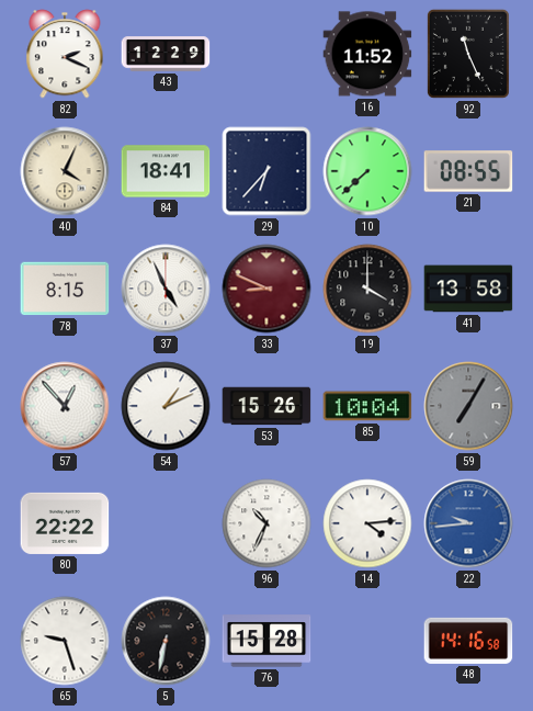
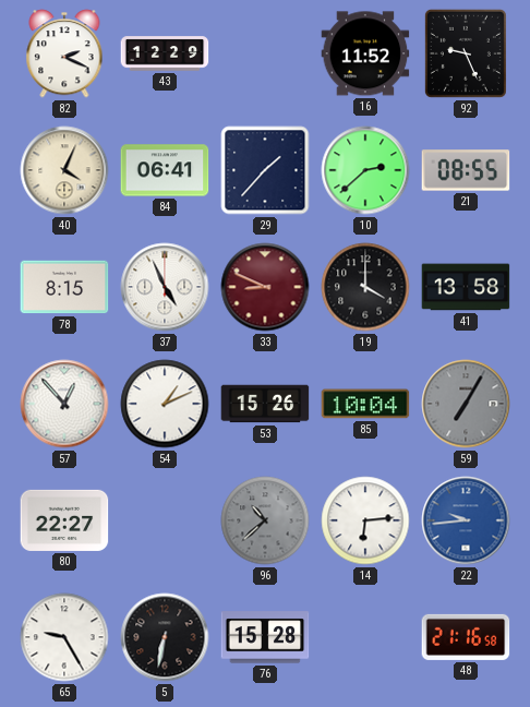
92: 11:26 -> 9:26
84: 18:41 -> 06:41
29: 6:37 -> 1:37
10: 7:38 -> 2:38
80: 22:22 -> 22:27
96: 10:34 -> 10:38
96 dial: white -> grey
14: 4:14 -> 6:14
65: 9:27 -> 9:25
48: 14:16 -> 21:16
